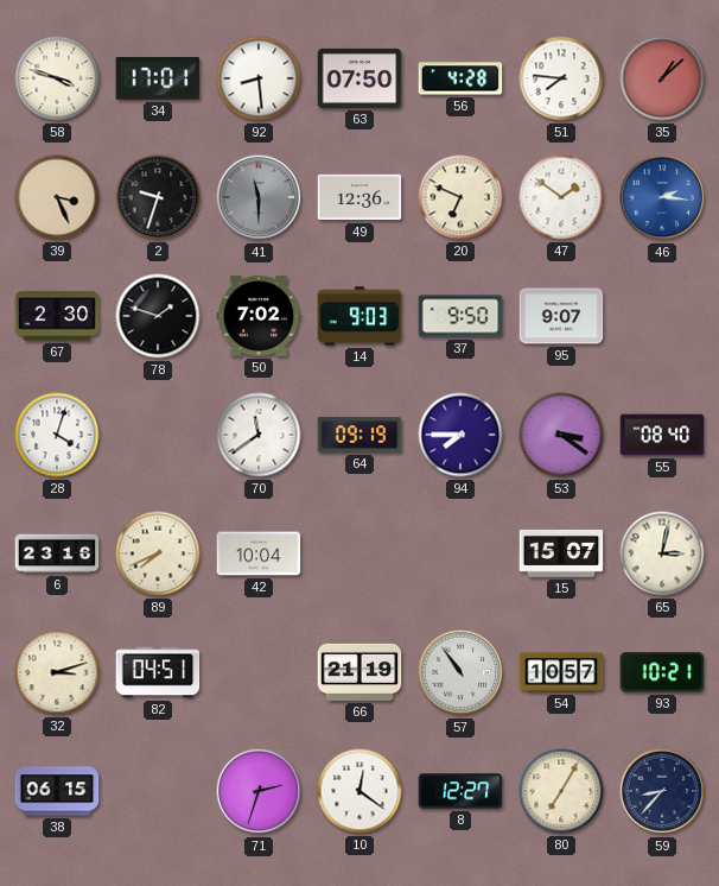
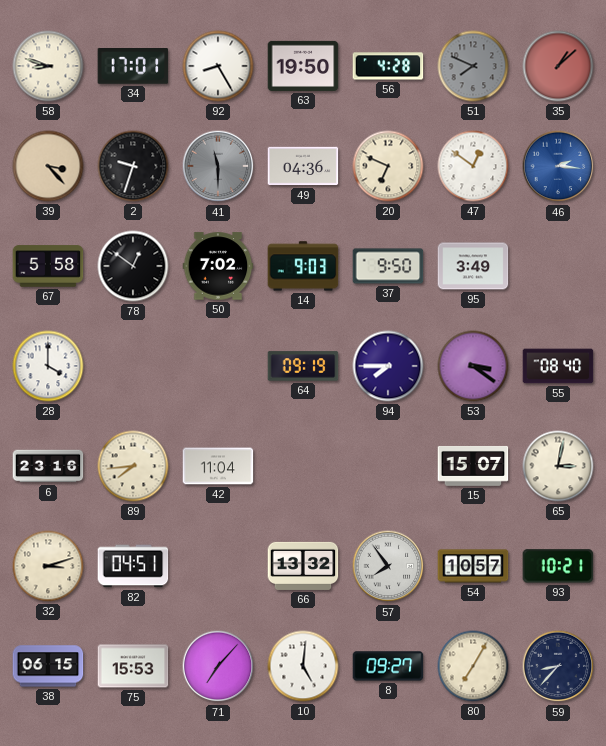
58: 3:48 -> 8:48
92: 8:29 -> 8:25
63: 07:50 -> 19:50
51: 7:46 -> 7:49
51 dial: white -> grey
39: 3:26 -> 3:23
49: 12:36 -> 04:36
47: 1:51 -> 12:51
67: 2:30 -> 5:58
78: 1:48 -> 12:51
95: 9:07 -> 3:49
28: 4:03 -> 4:00
70: 11:39 -> none
89: 7:41 -> 7:44
42: 10:04 -> 11:04
66: 21:19 -> 13:32
57: 10:54 -> 7:54
75: none -> 15:53
71: 2:33 -> 7:07
10: 12:21 -> 5:01
8: 12:27 -> 09:27
